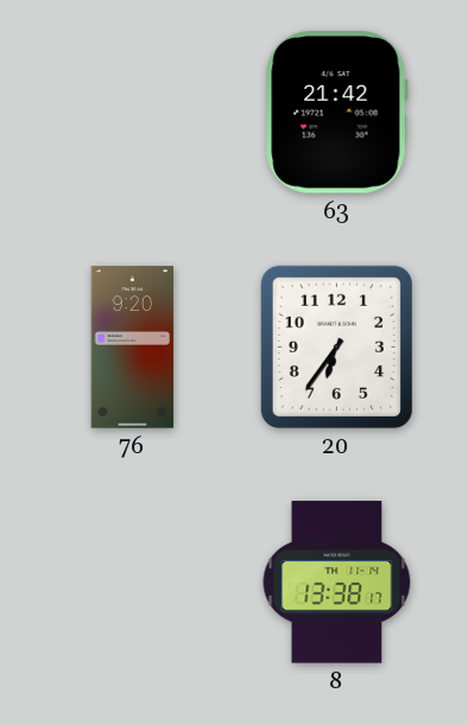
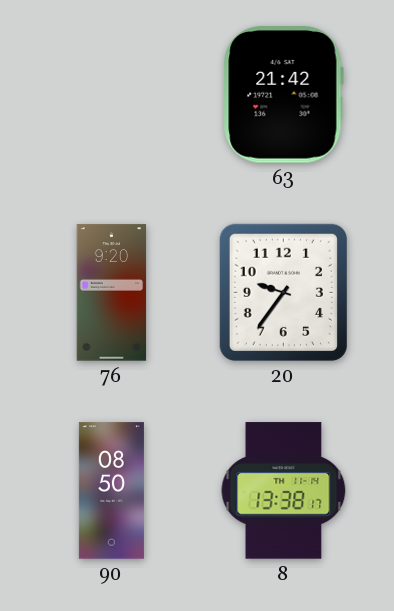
20: 6:36 -> 9:36
90: none -> 08:50
